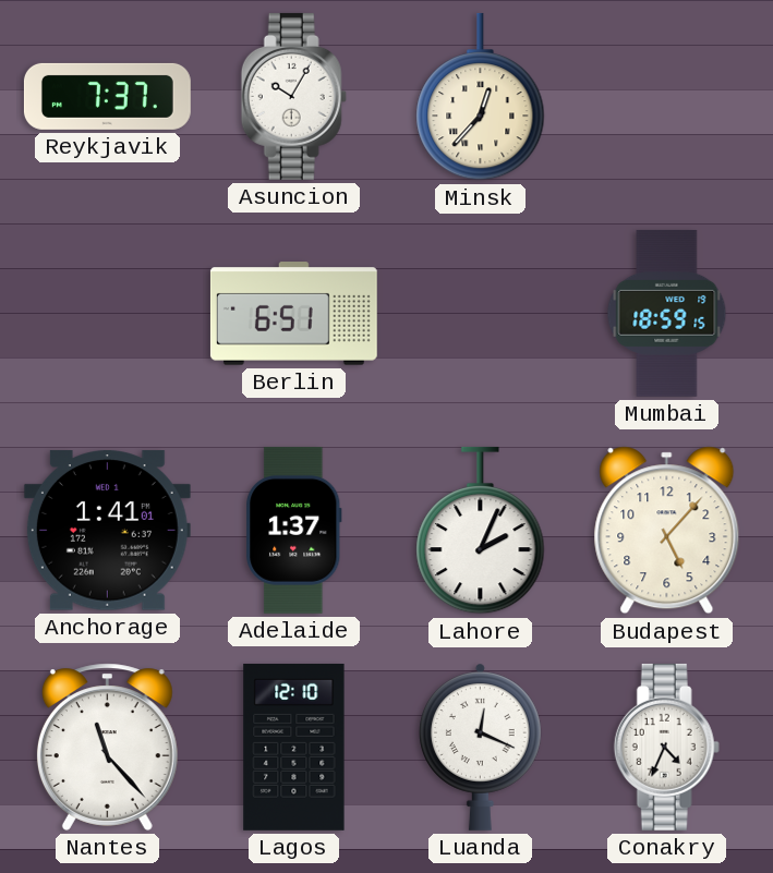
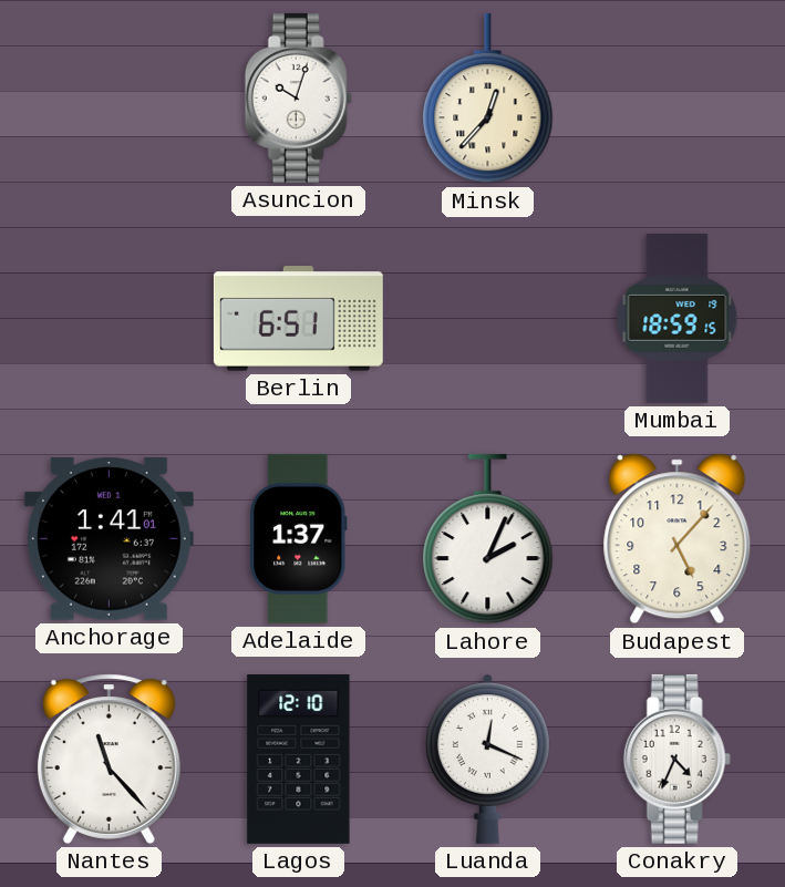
Reykjavik: 7:37 -> none
Asuncion: 10:05 -> 10:03
